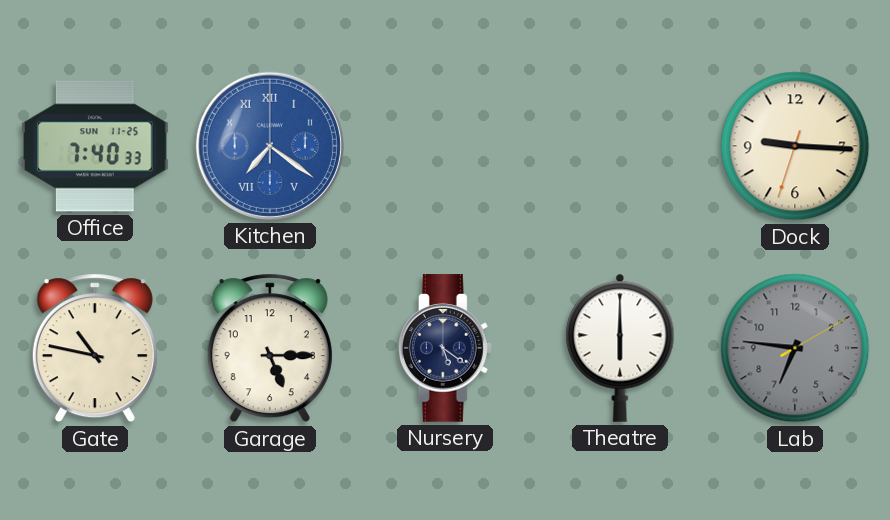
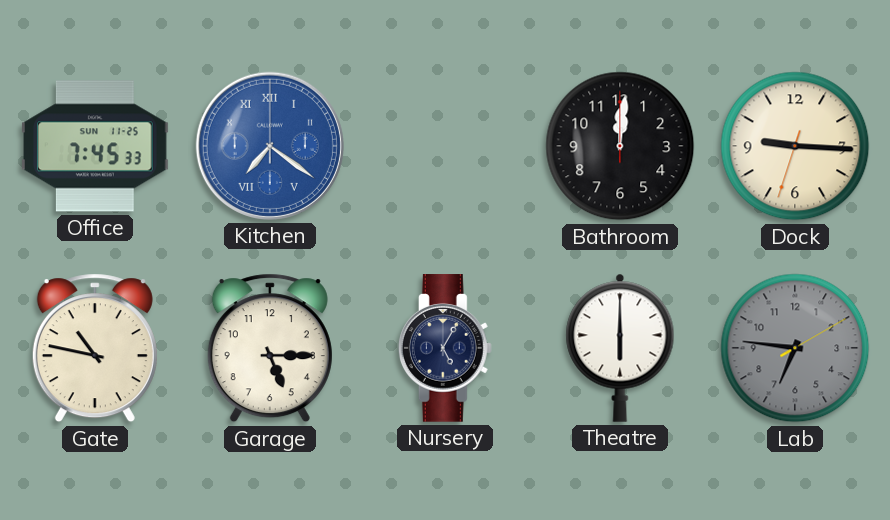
Office: 7:40 -> 7:45
Bathroom: none -> 12:01
Nursery: 5:21 -> 5:05
